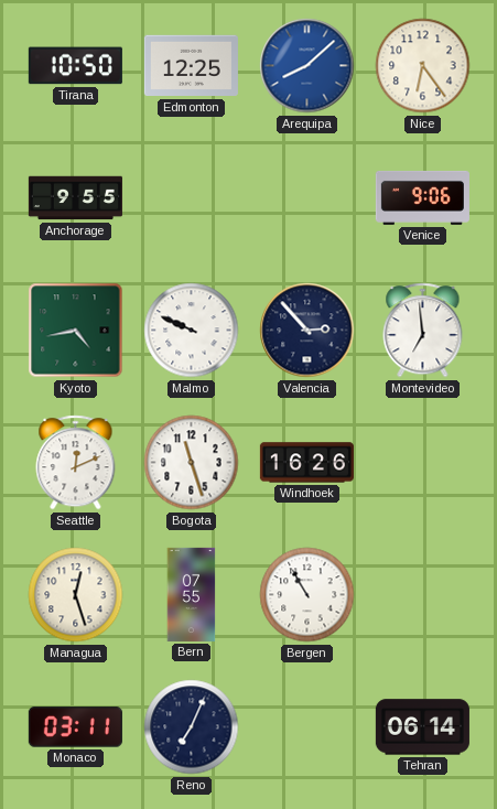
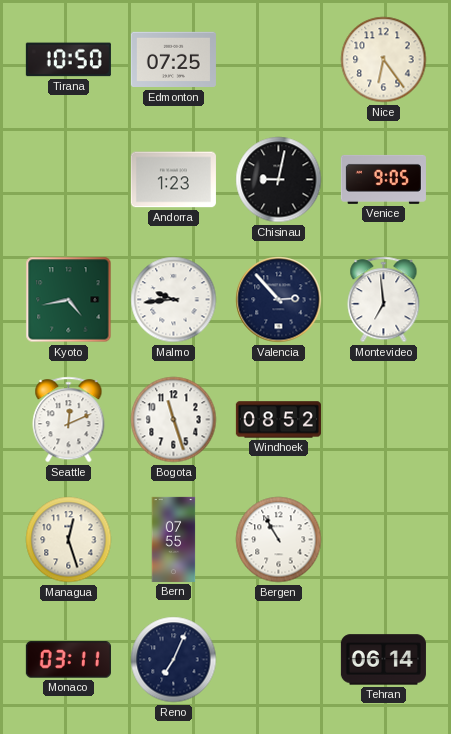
Edmonton: 12:25 -> 07:25
Arequipa: 8:08 -> none
Anchorage: 9:55 -> none
Andorra: none -> 1:23
Chisinau: none -> 9:02
Venice: 9:06 -> 9:05
Malmo: 9:49 -> 9:44
Windhoek: 16:26 -> 08:52
